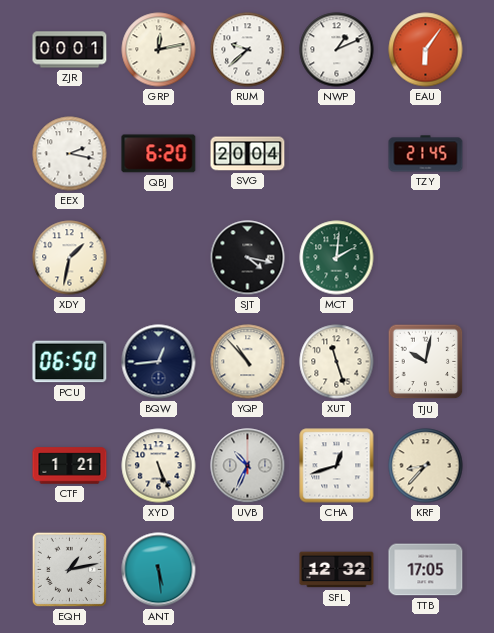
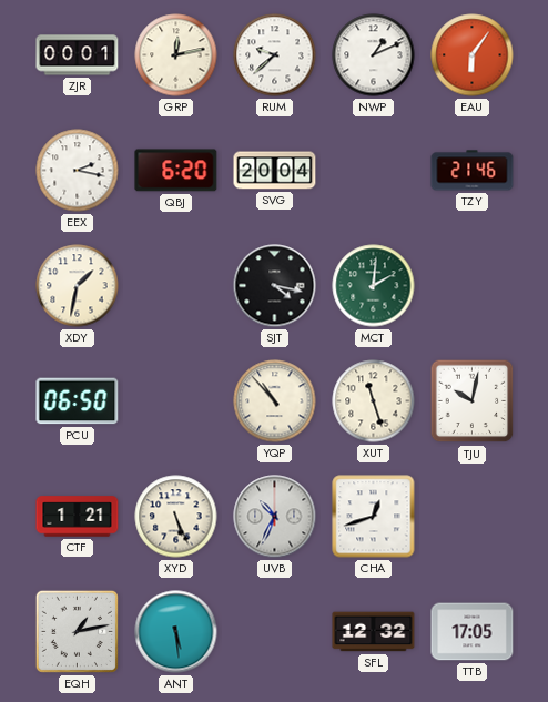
TZY: 21:45 -> 21:46
BQW: 12:44 -> none
KRF: 8:37 -> none
